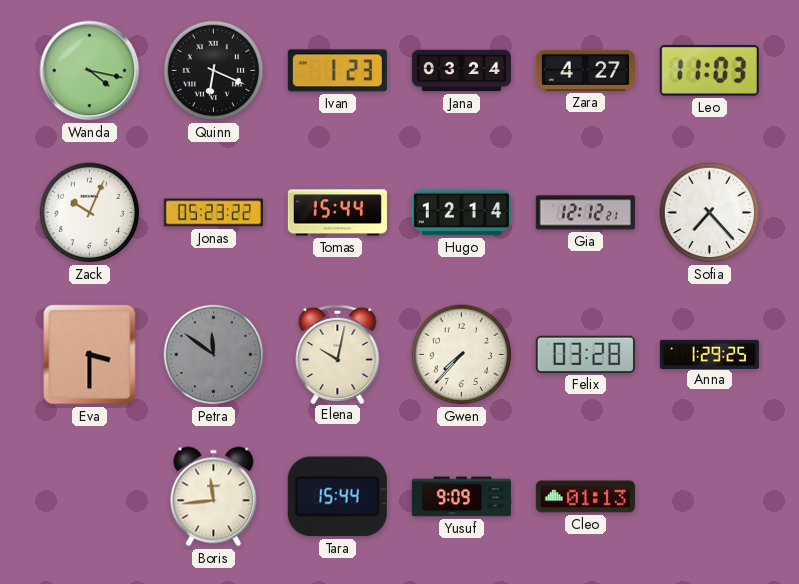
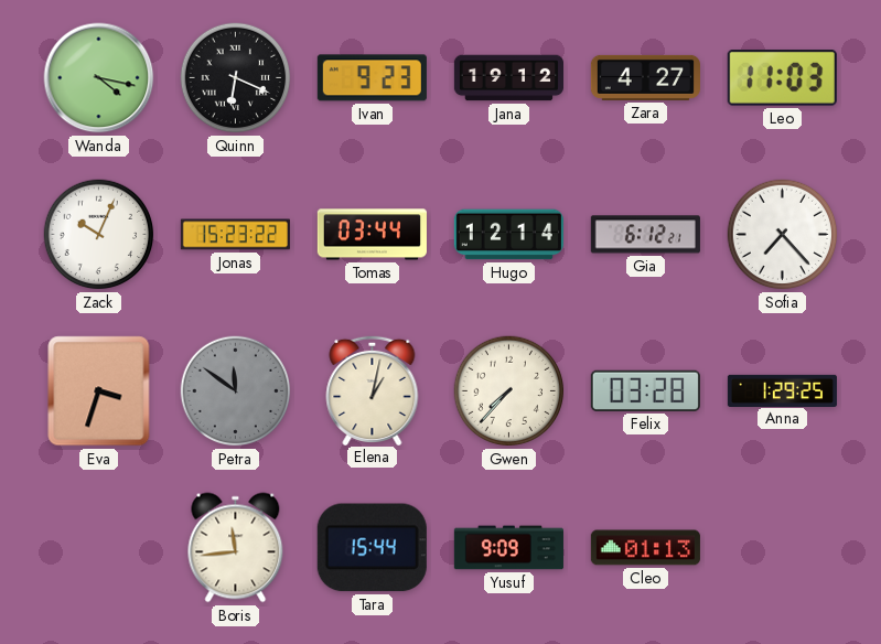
Ivan: 1:23 -> 9:23
Jana: 03:24 -> 19:12
Jonas: 05:23 -> 15:23
Tomas: 15:44 -> 03:44
Gia: 12:12 -> 6:12
Eva: 3:30 -> 3:33
Elena: 10:02 -> 1:02
